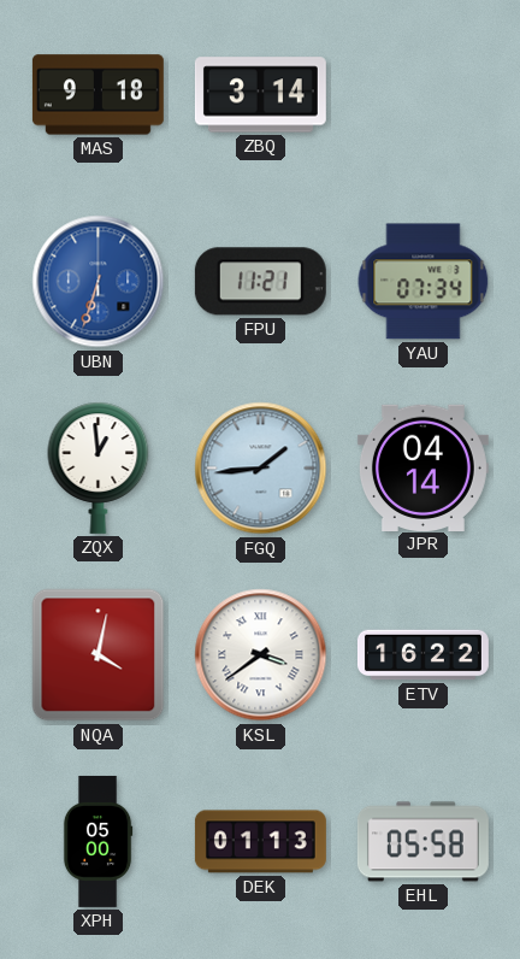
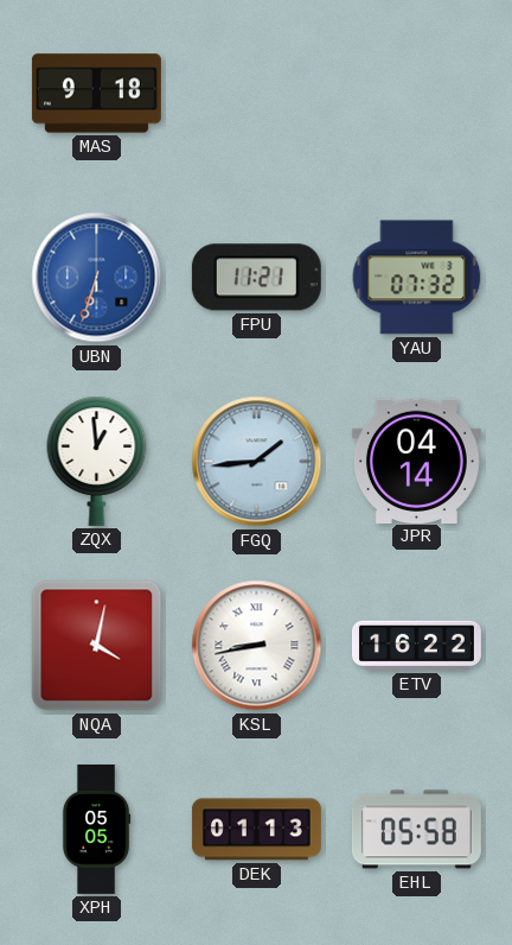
ZBQ: 3:14 -> none
YAU: 07:34 -> 07:32
KSL: 3:39 -> 8:43
XPH: 05:00 -> 05:05
